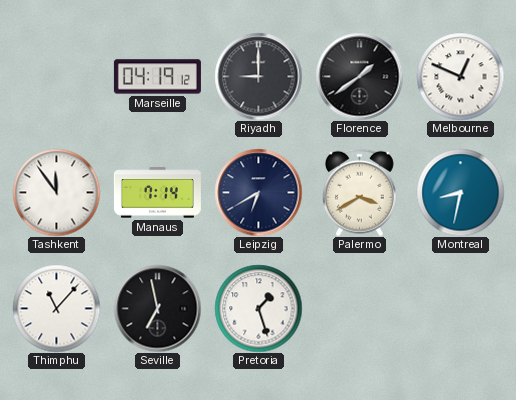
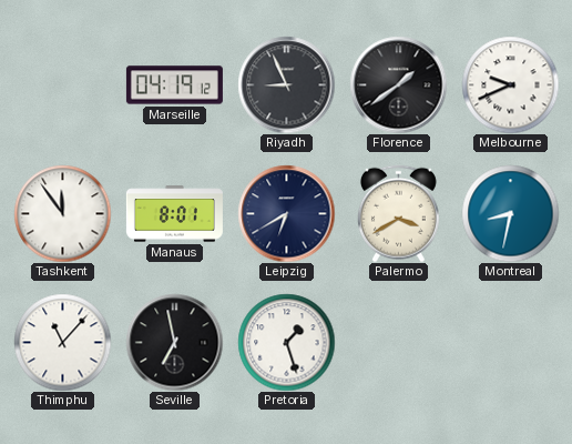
Riyadh: 9:00 -> 8:56
Melbourne: 12:49 -> 9:41
Manaus: 7:14 -> 8:01
